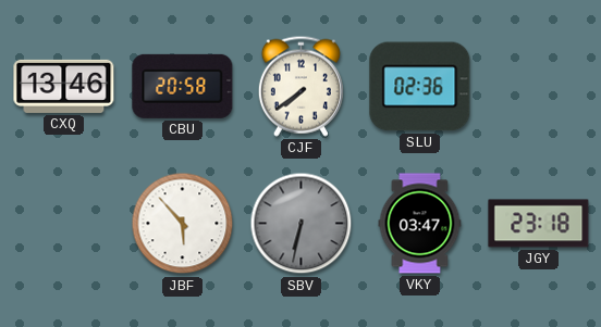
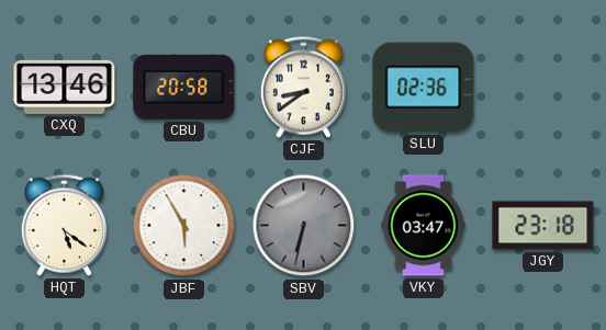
CJF: 7:39 -> 8:39
HQT: none -> 5:21
JBF: 5:53 -> 5:55
